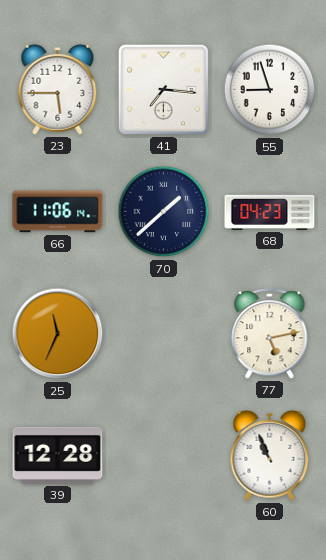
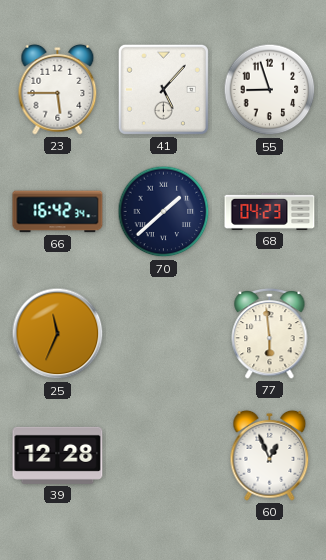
41: 7:16 -> 5:07
66: 11:06 -> 16:42
77: 5:13 -> 5:59
60: 10:56 -> 12:56
